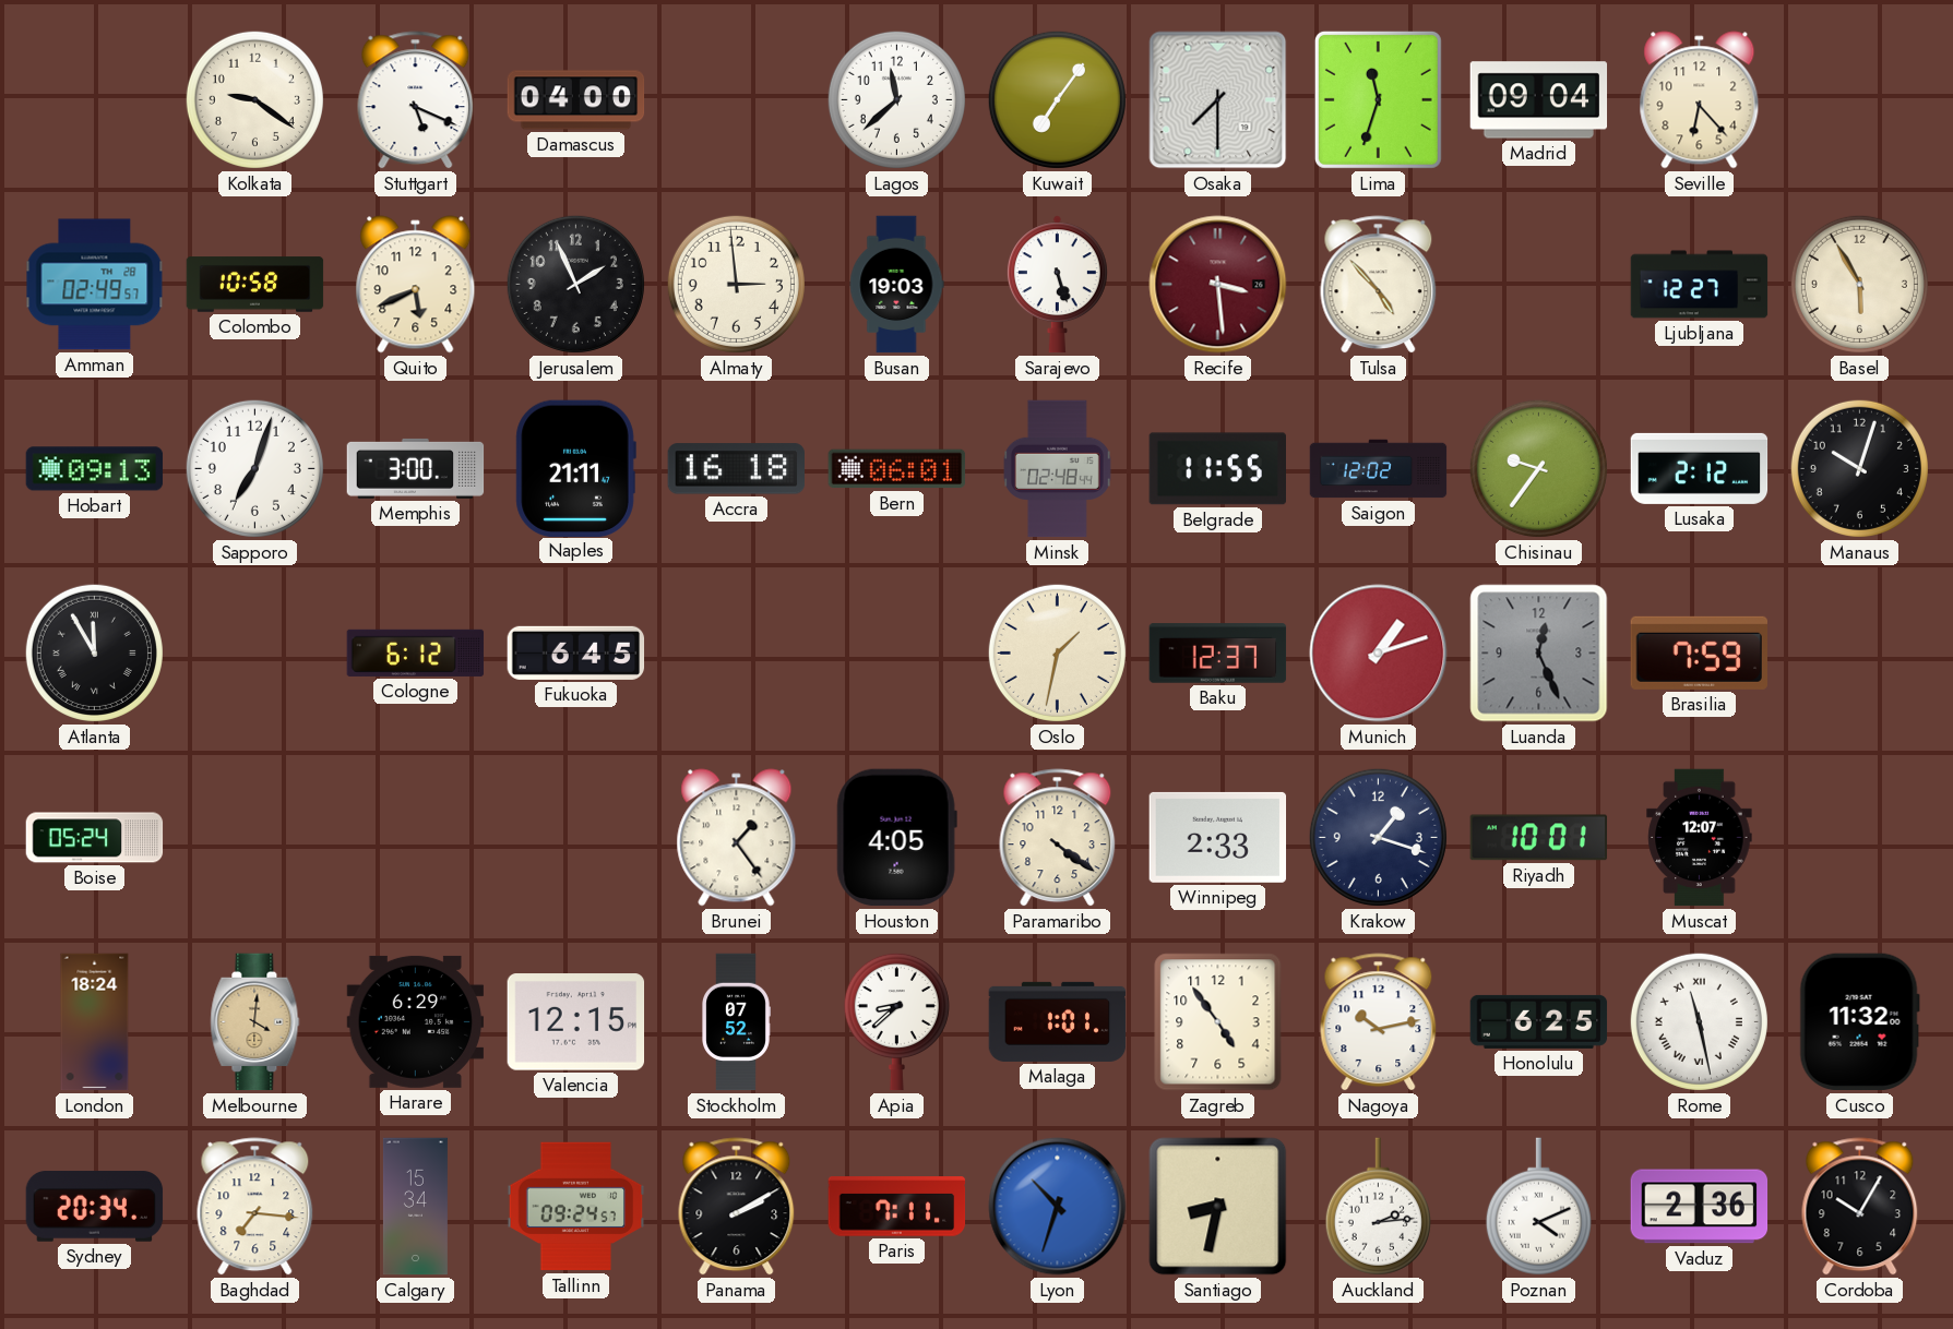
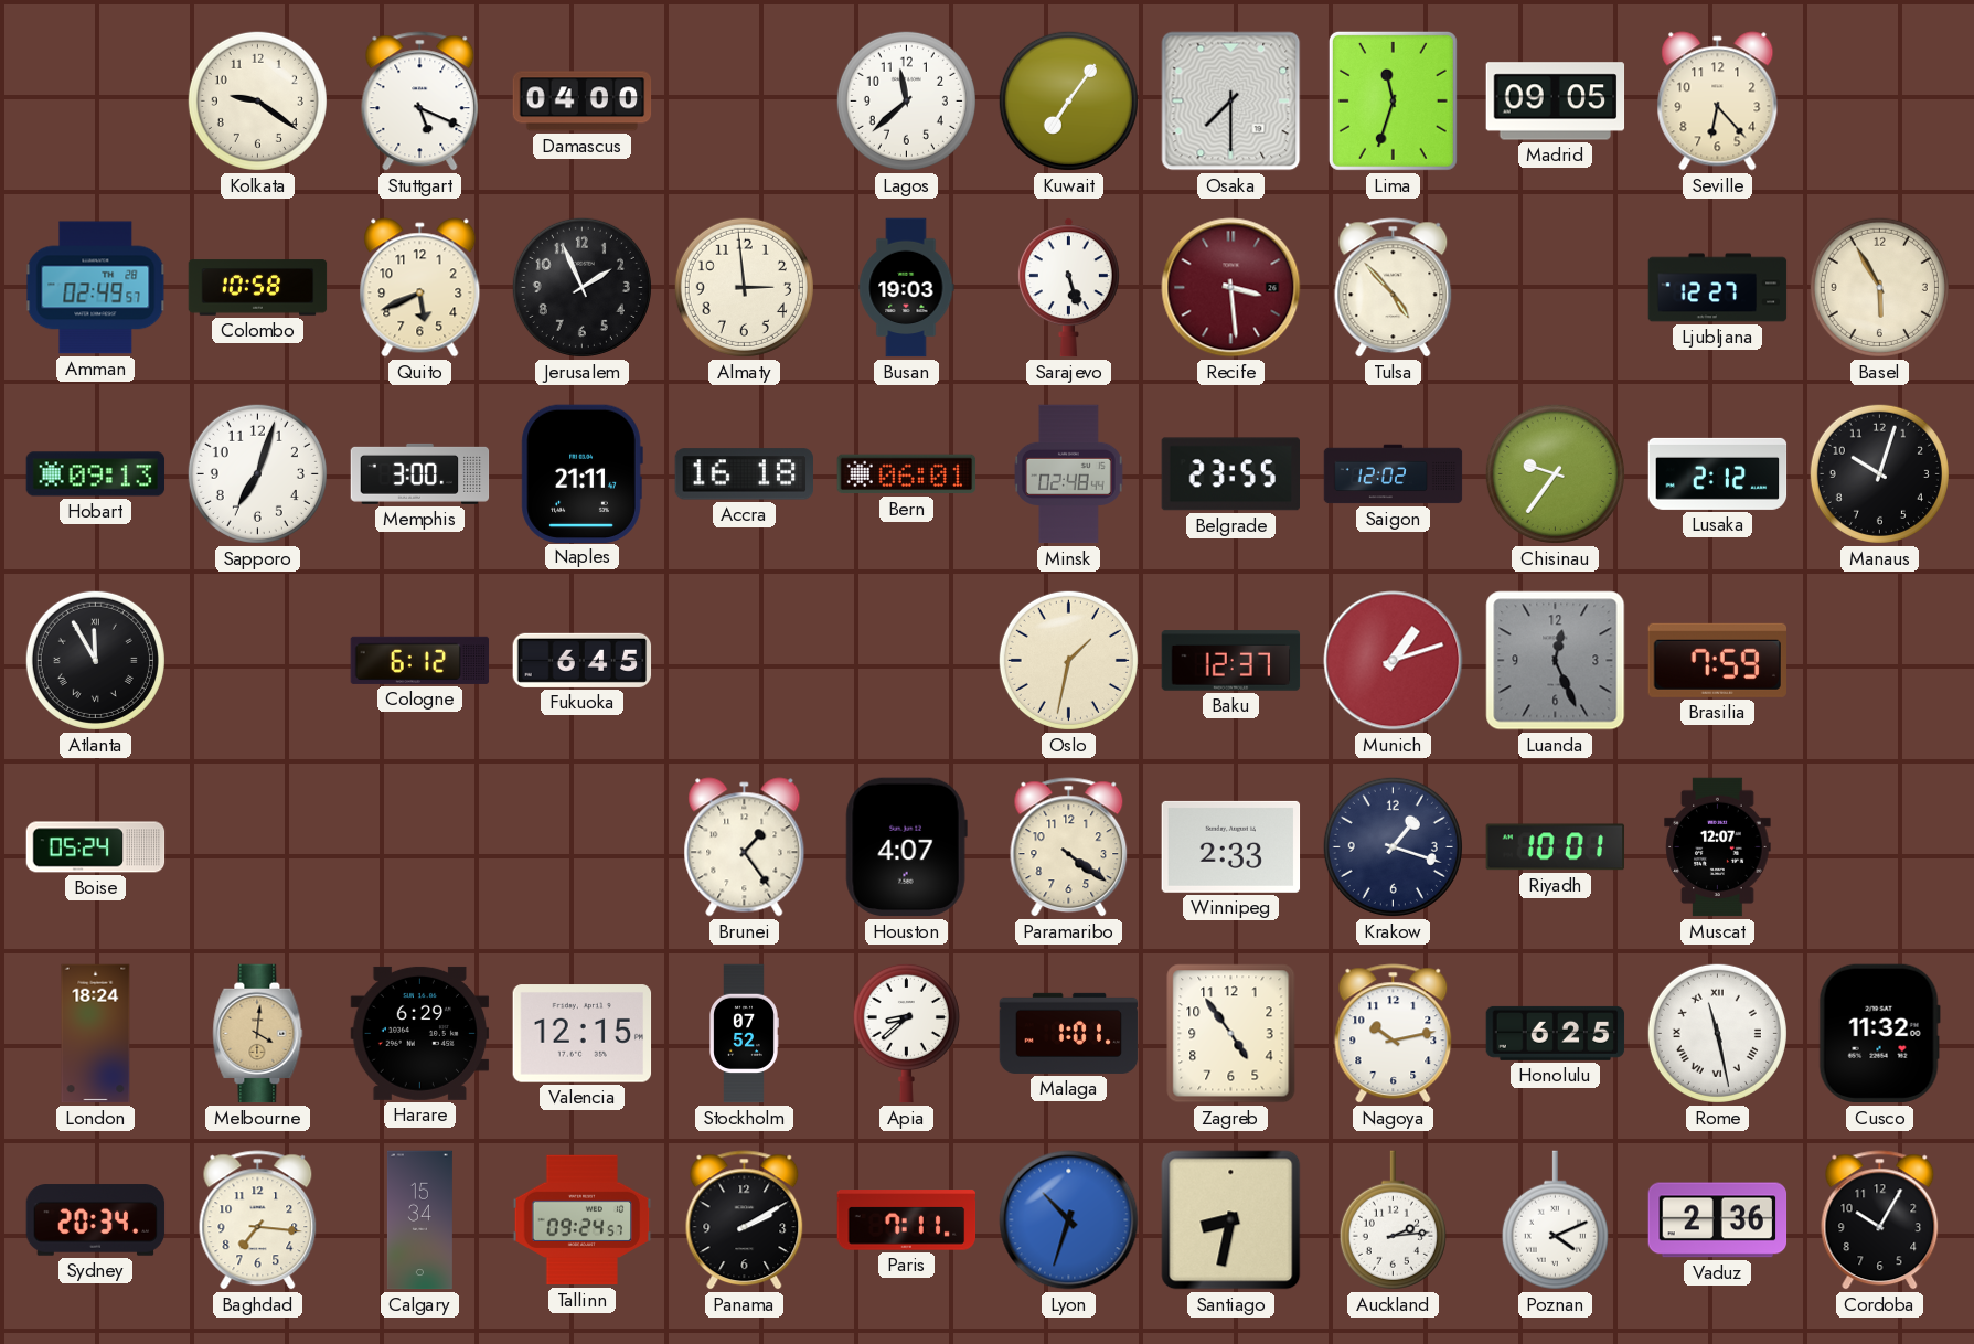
Madrid: 09:04 -> 09:05
Belgrade: 11:55 -> 23:55
Houston: 4:05 -> 4:07
